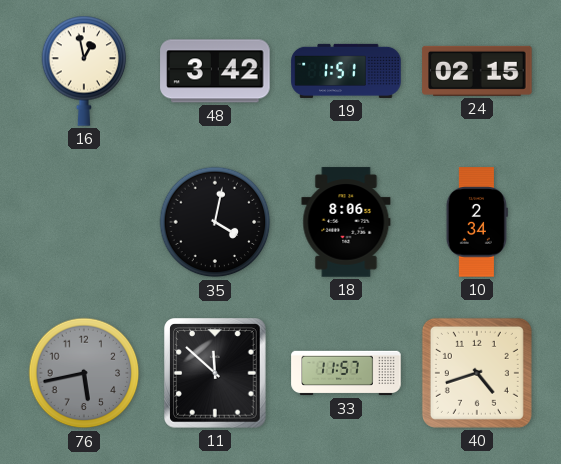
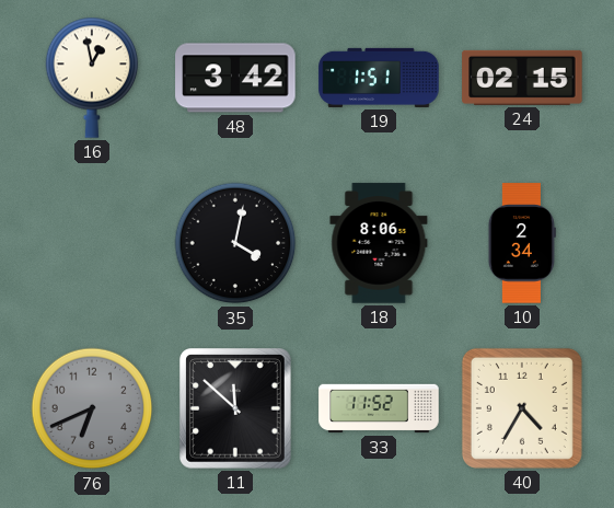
76: 5:43 -> 6:41
33: 11:57 -> 11:52
40: 4:42 -> 4:35
